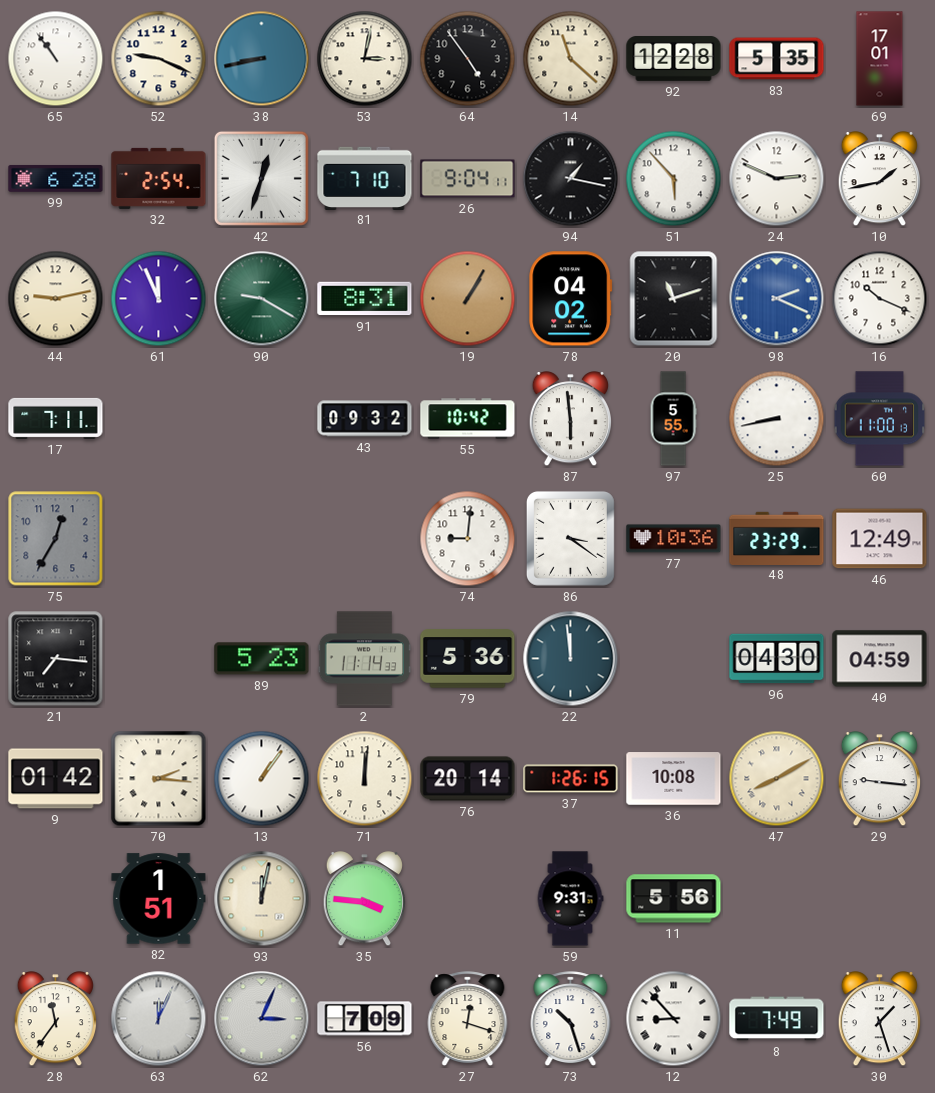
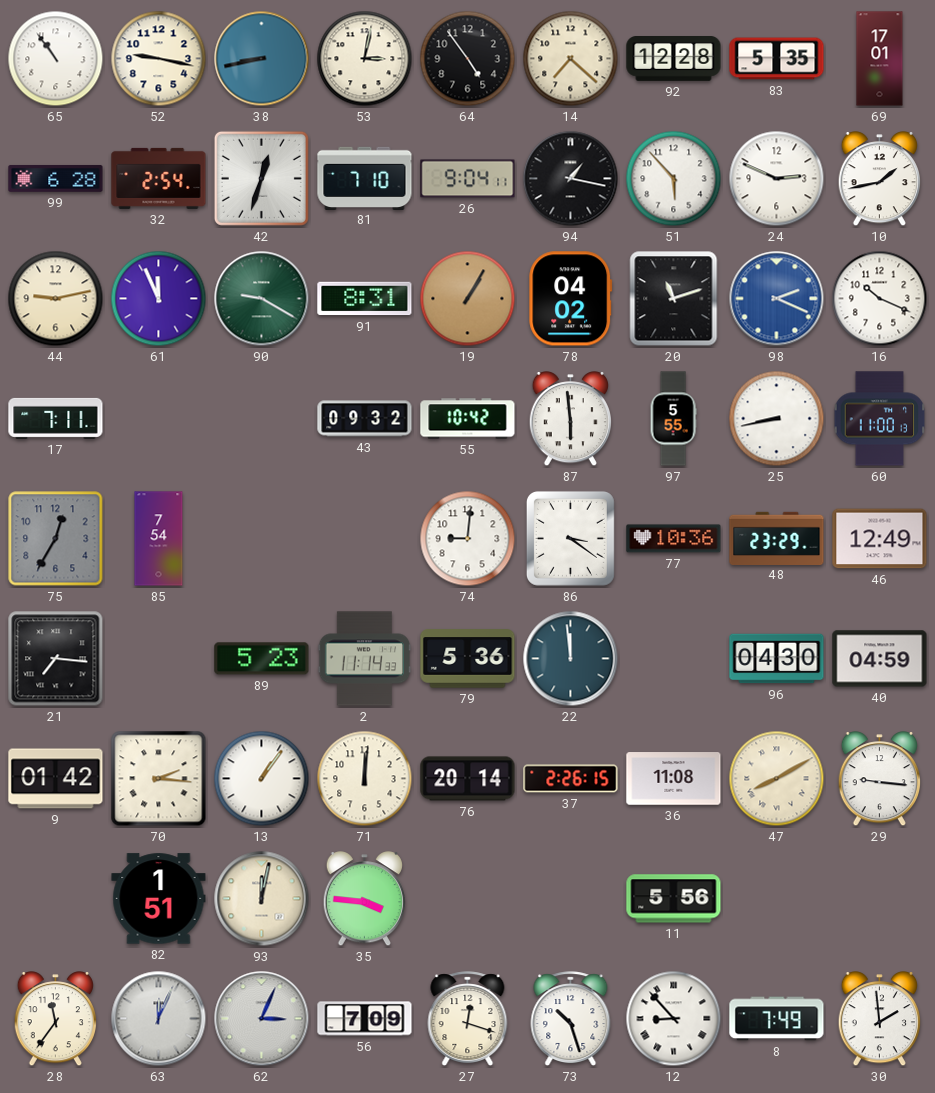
52: 9:19 -> 9:17
14: 11:22 -> 7:22
85: none -> 7:54
37: 1:26 -> 2:26
36: 10:08 -> 11:08
59: 9:31 -> none
30: 1:27 -> 1:59
